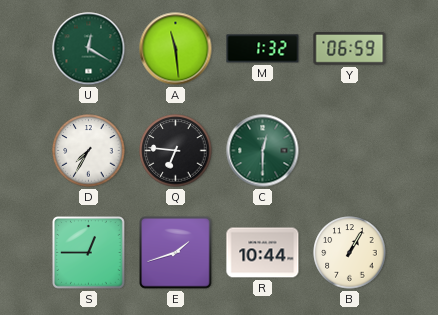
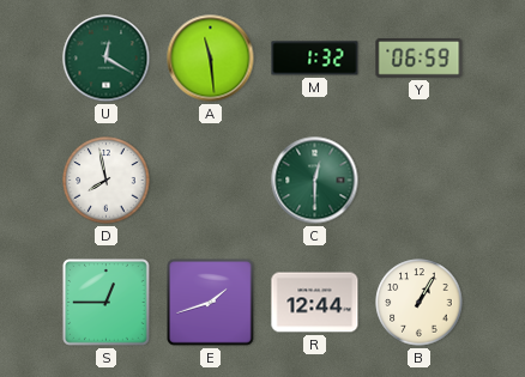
D: 7:35 -> 7:58
Q: 6:46 -> none
R: 10:44 -> 12:44
